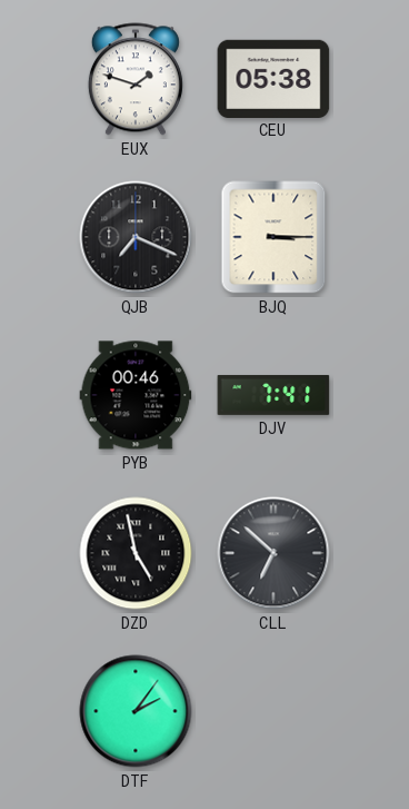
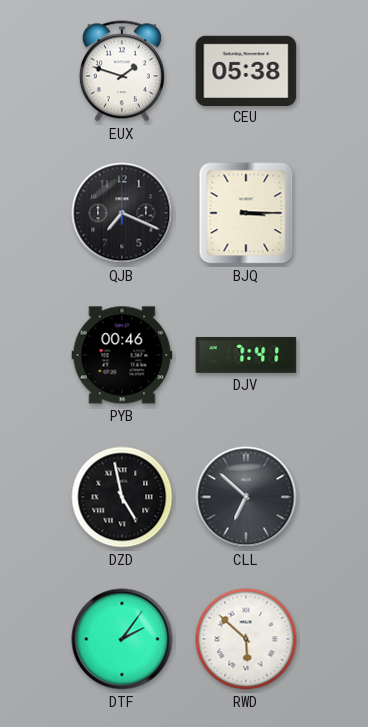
RWD: none -> 5:52
